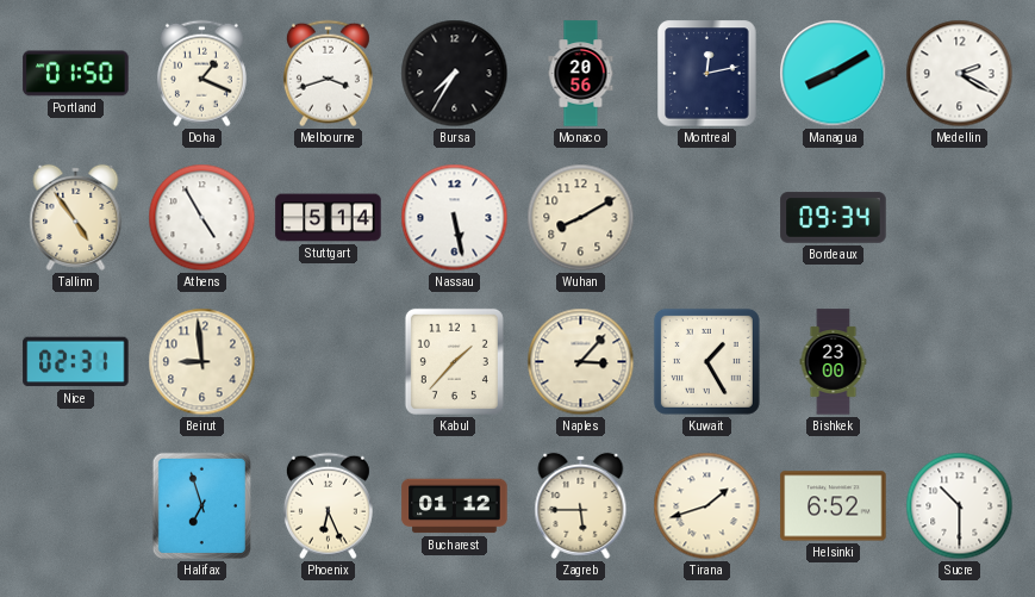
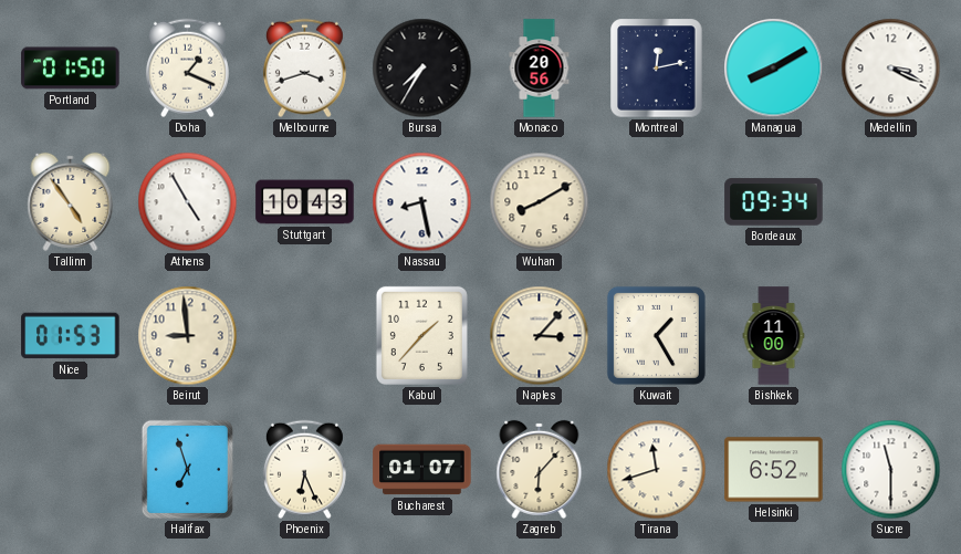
Medellin: 2:20 -> 3:19
Stuttgart: 5:14 -> 10:43
Nassau: 5:28 -> 8:28
Nice: 02:31 -> 01:53
Bishkek: 23:00 -> 11:00
Bucharest: 01:12 -> 01:07
Zagreb: 5:45 -> 6:07
Tirana: 1:42 -> 11:42
Sucre: 10:30 -> 11:30
